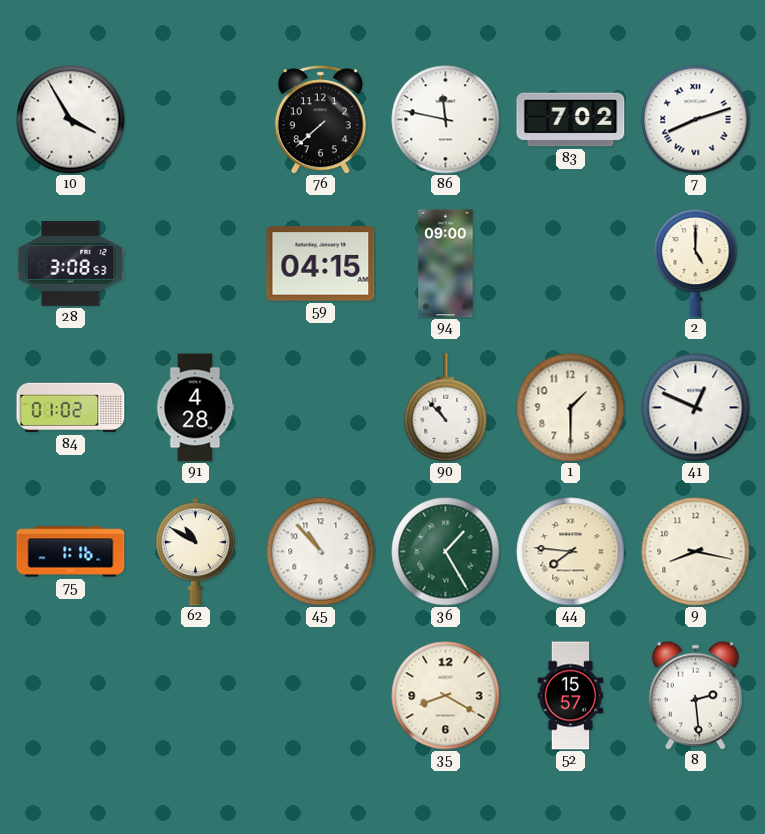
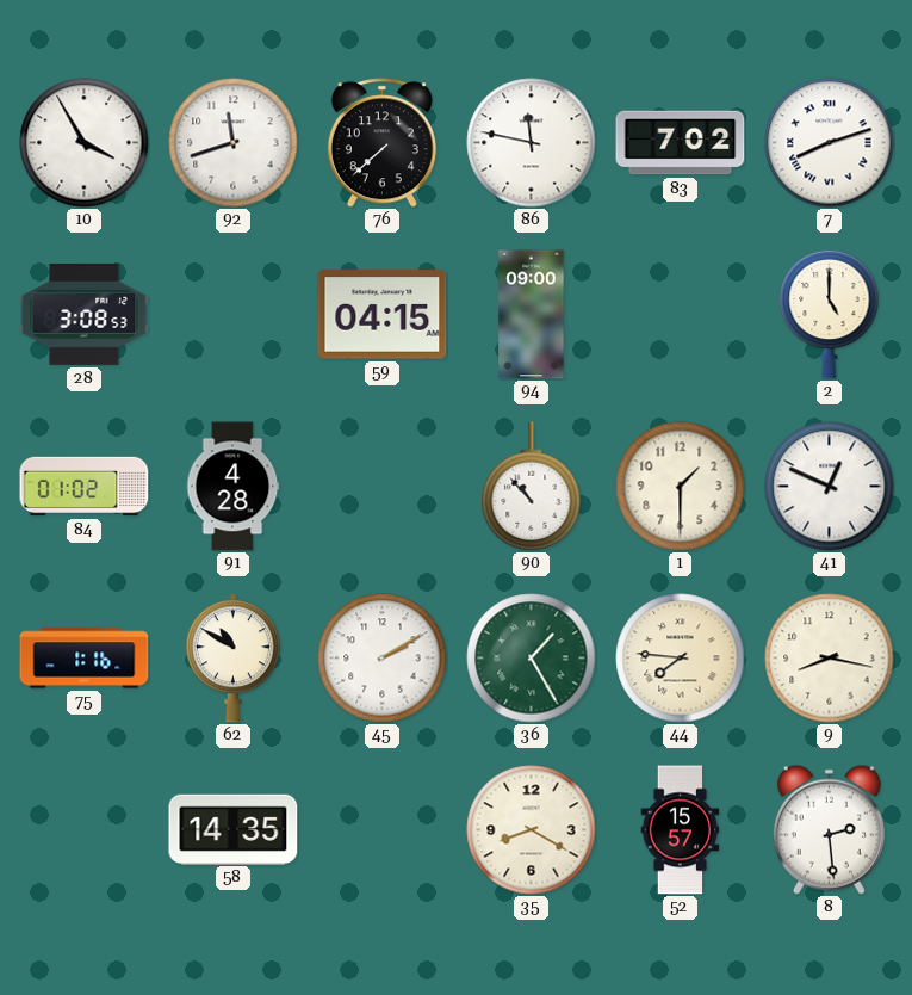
92: none -> 11:42
45: 10:53 -> 2:10
58: none -> 14:35
